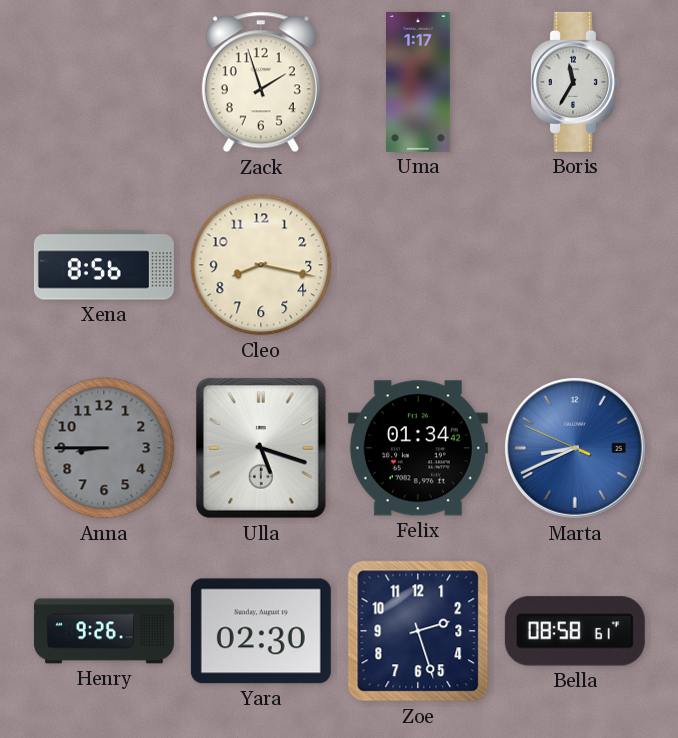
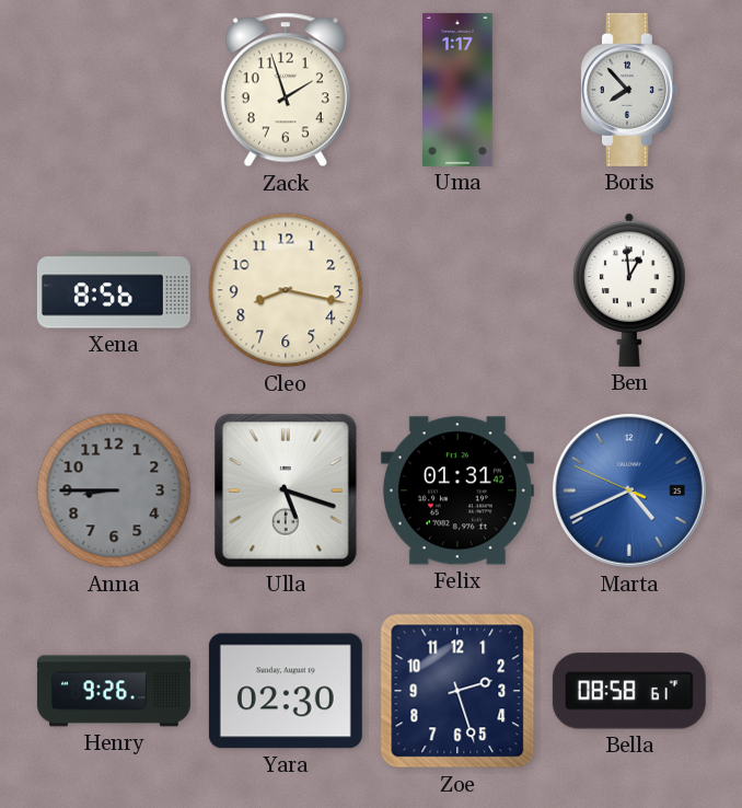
Boris: 11:35 -> 7:53
Ben: none -> 12:59
Felix: 01:34 -> 01:31
Marta: 8:40 -> 4:40
